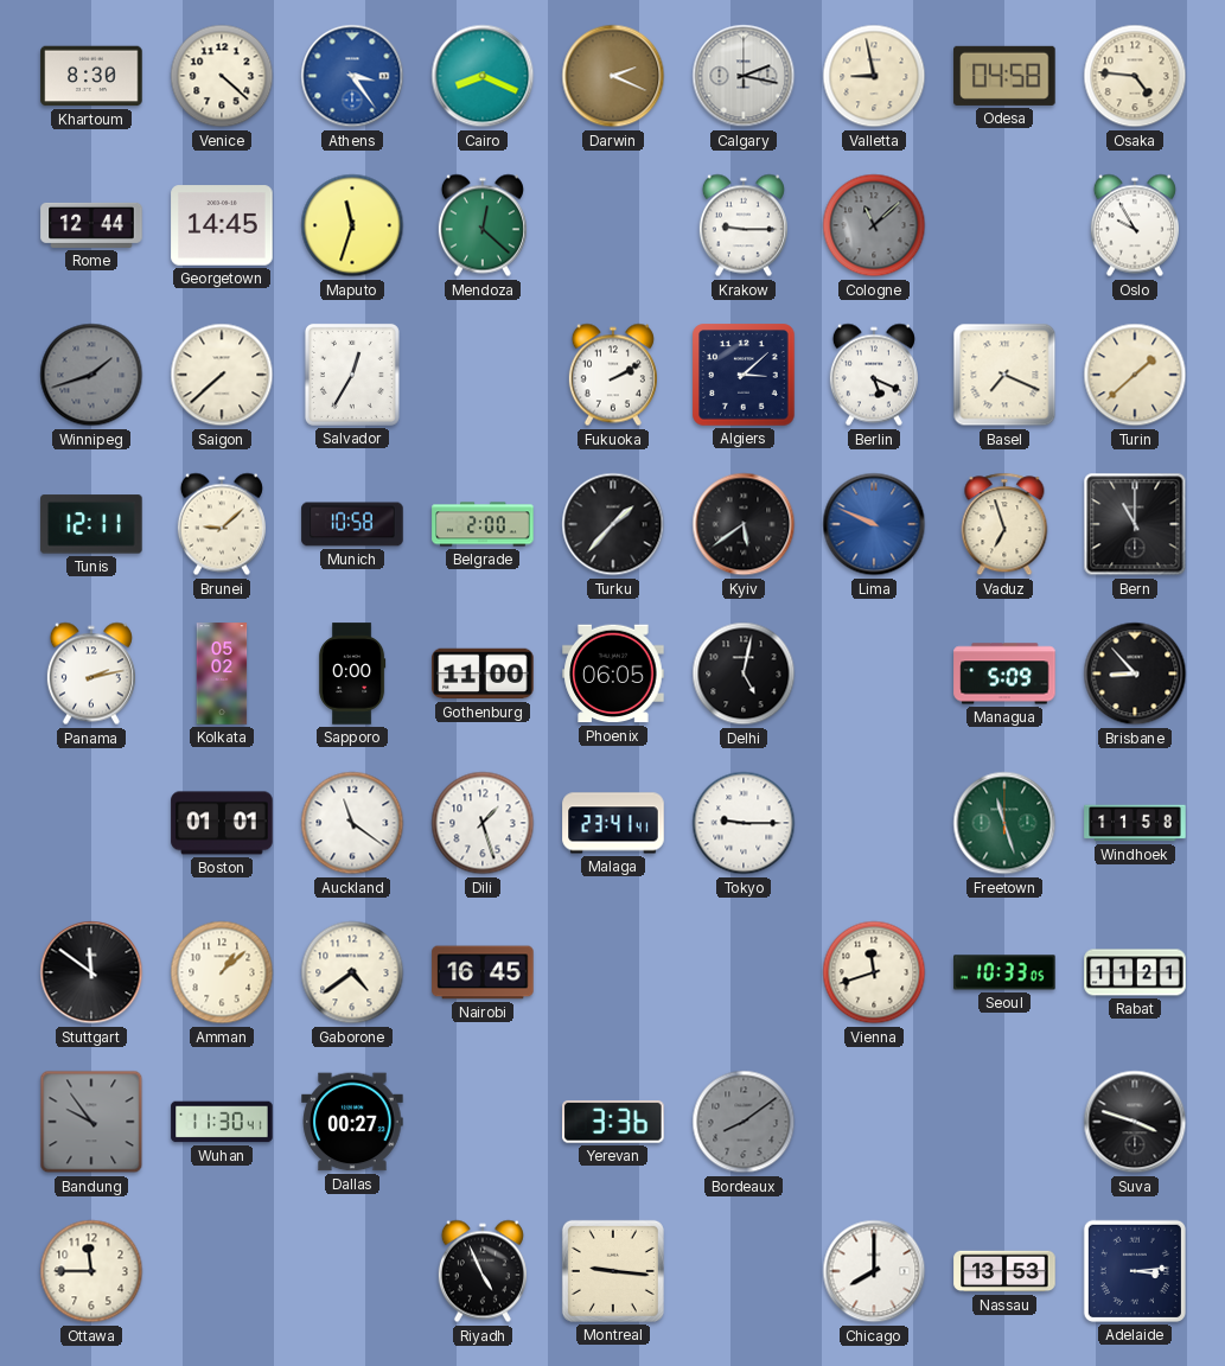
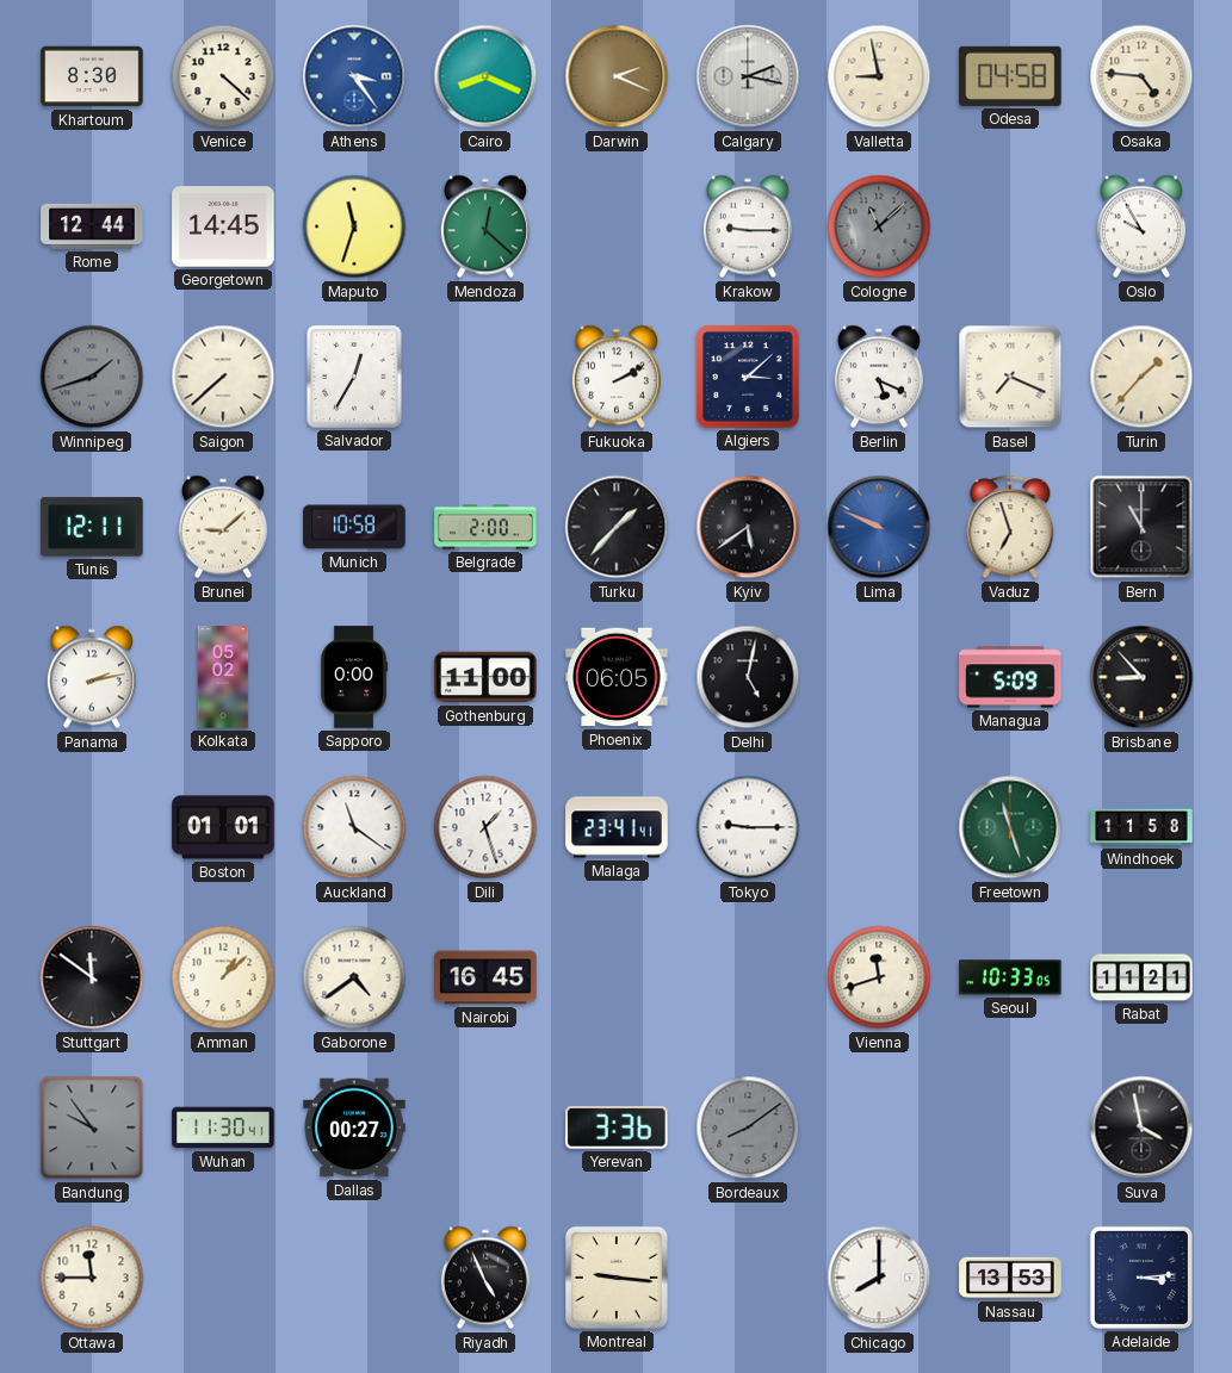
Turin: 1:38 -> 1:37
Suva: 3:48 -> 3:58
